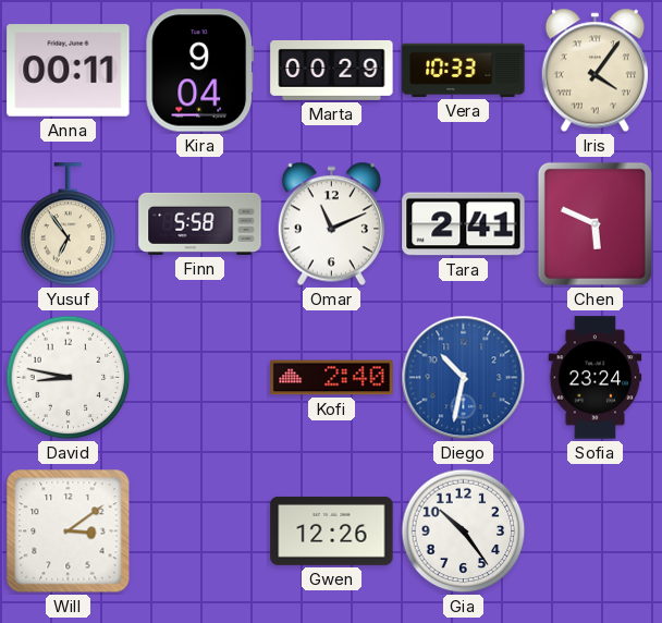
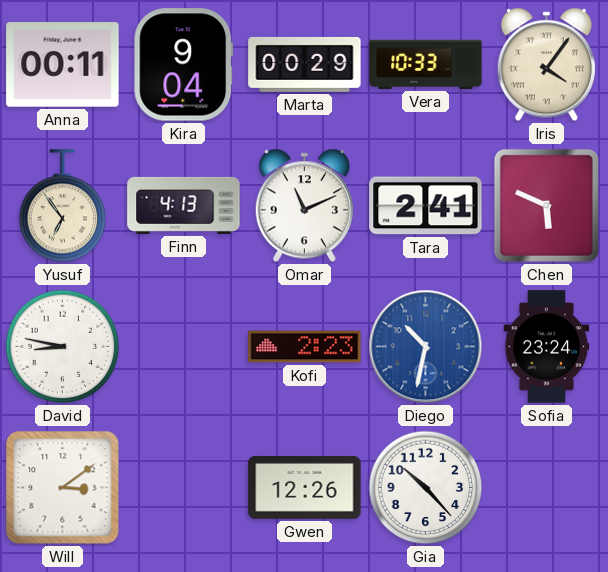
Finn: 5:58 -> 4:13
Kofi: 2:40 -> 2:23
Gia: 10:24 -> 10:23
